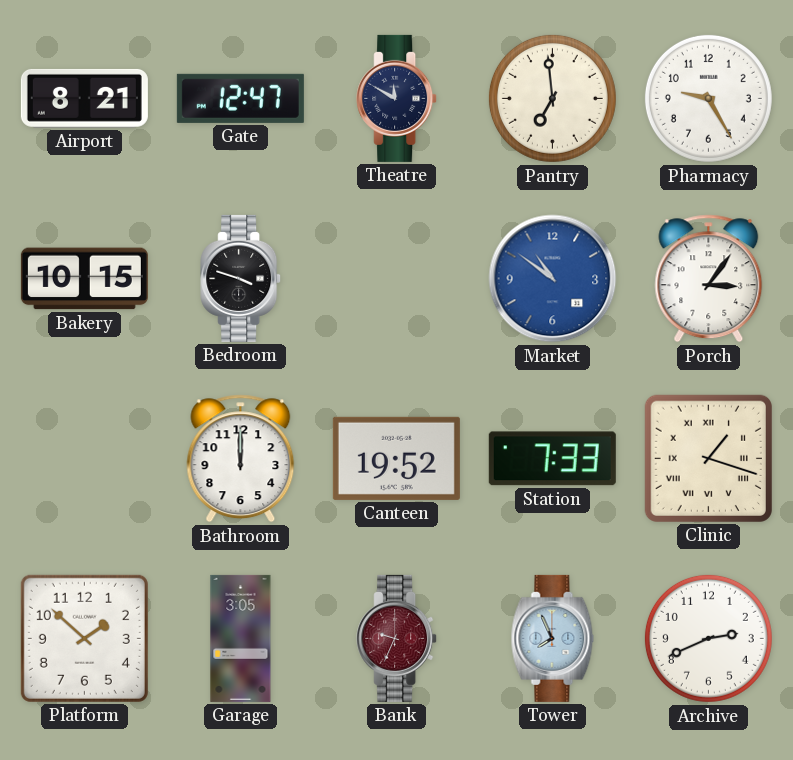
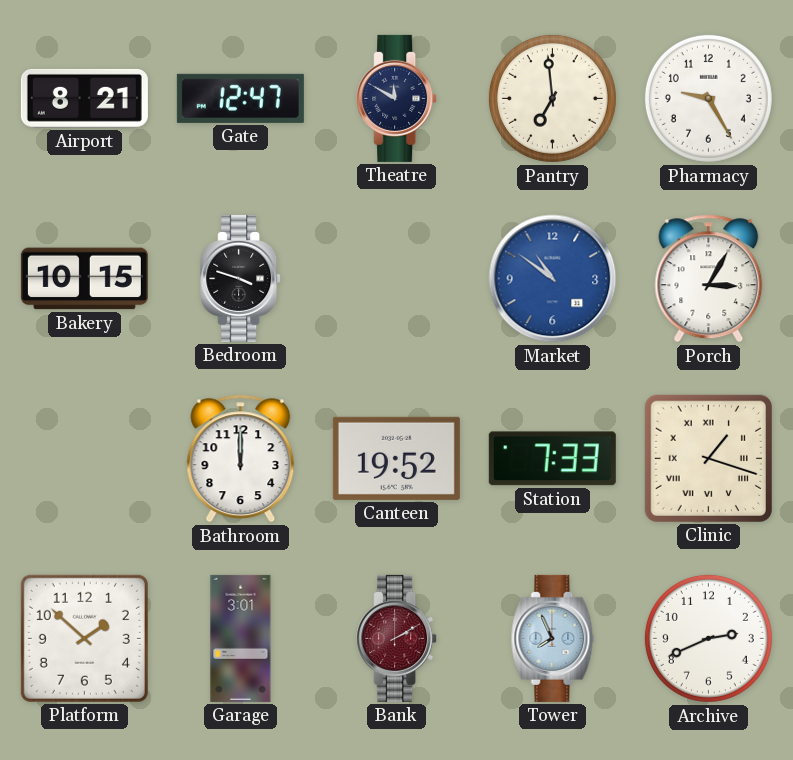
Porch: 3:06 -> 3:05
Garage: 3:05 -> 3:01
Bank: 9:34 -> 2:10
